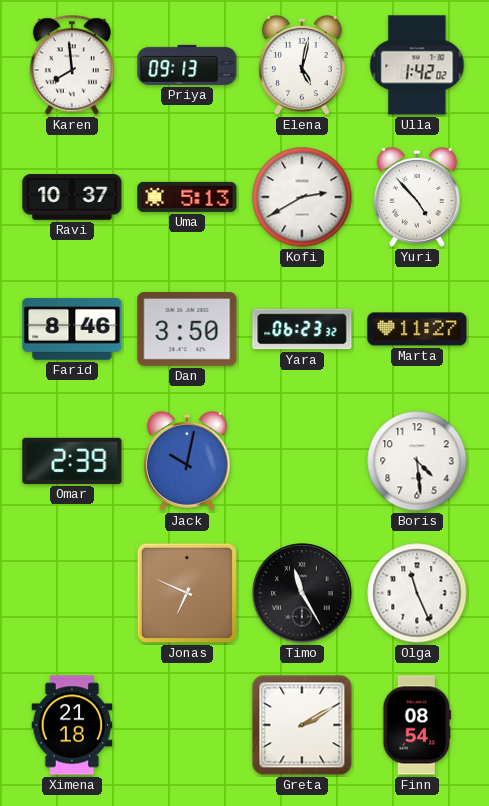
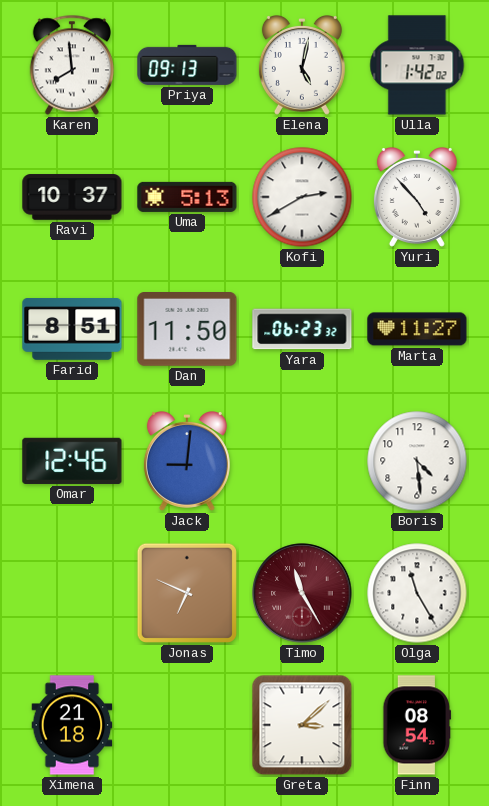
Farid: 8:46 -> 8:51
Dan: 3:50 -> 11:50
Omar: 2:39 -> 12:46
Jack: 10:02 -> 9:01
Timo dial: black -> burgundy
Olga: 11:26 -> 11:25
Greta: 2:10 -> 3:08
